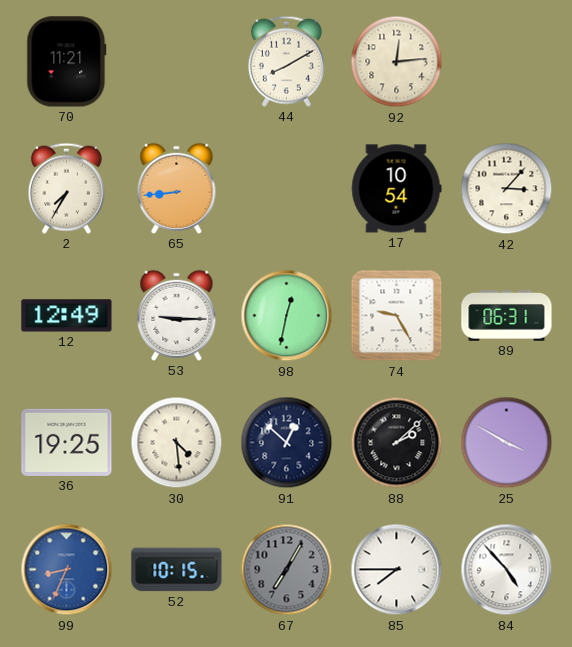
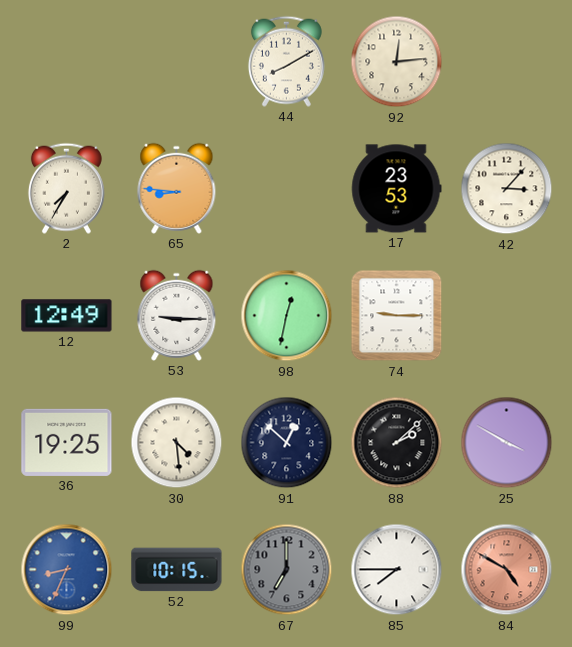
70: 11:21 -> none
65: 8:44 -> 8:46
17: 10:54 -> 23:53
74: 9:25 -> 9:15
89: 06:31 -> none
67: 7:05 -> 7:00
84: 4:53 -> 4:50
84 dial: white -> salmon
